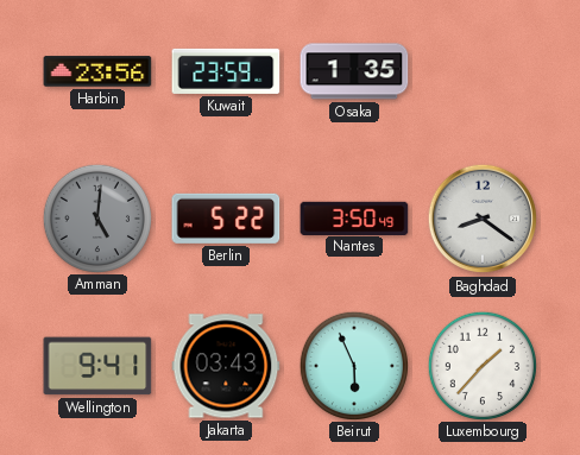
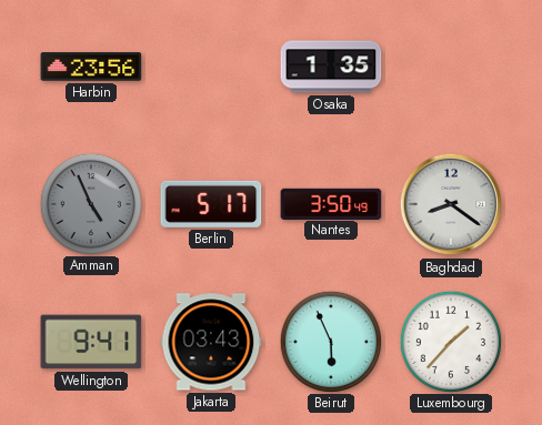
Kuwait: 23:59 -> none
Amman: 5:01 -> 4:56
Berlin: 5:22 -> 5:17
